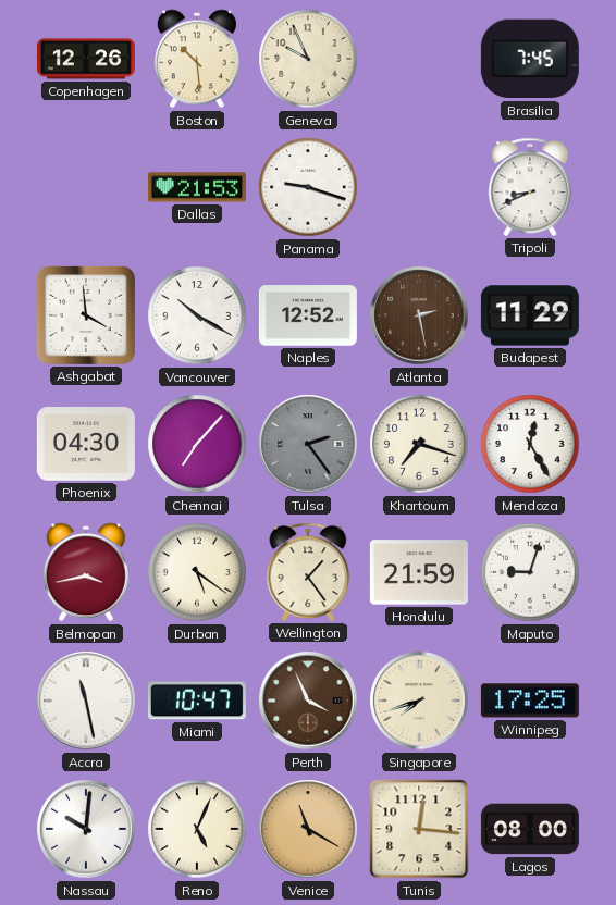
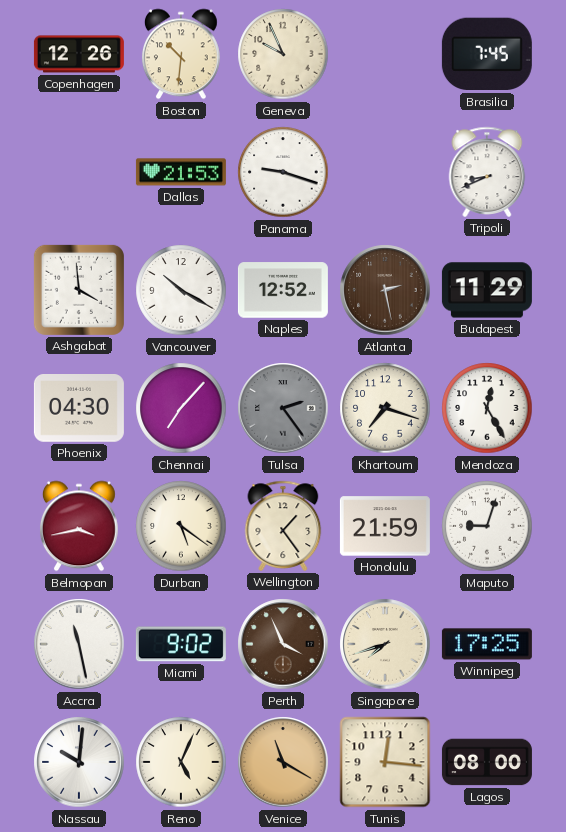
Boston: 10:29 -> 10:31
Miami: 10:47 -> 9:02
